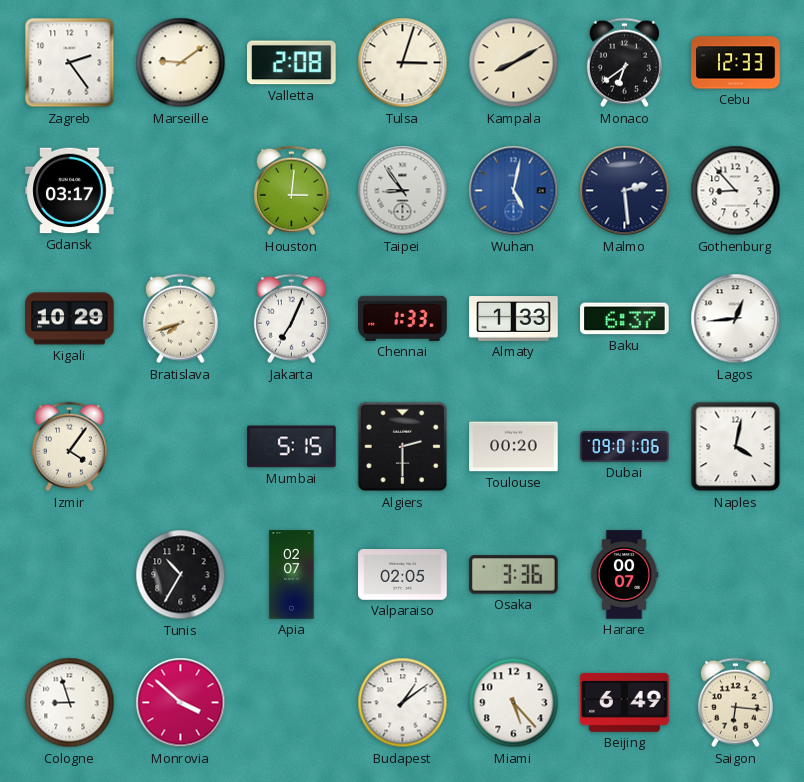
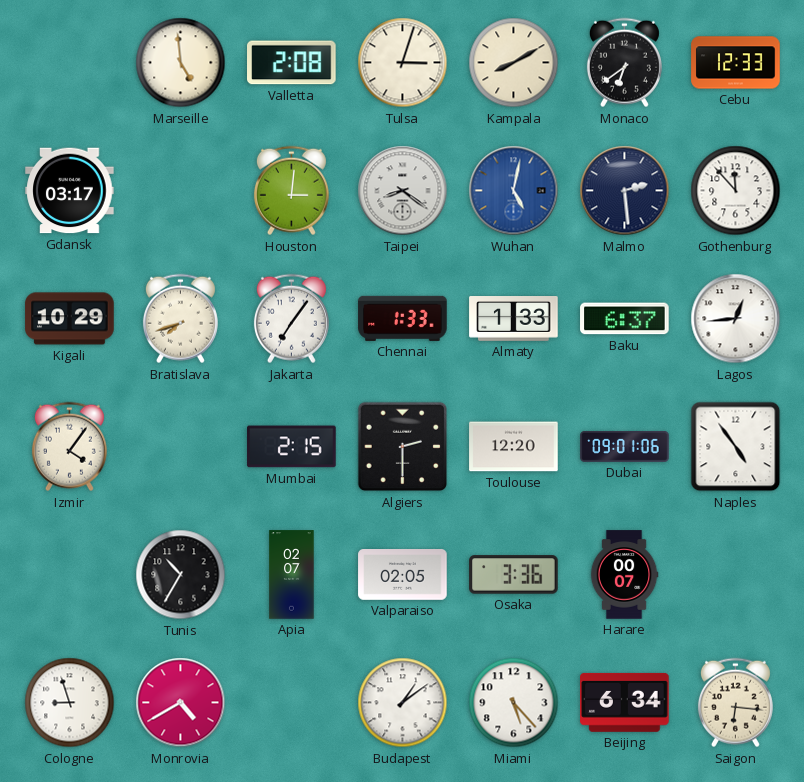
Zagreb: 2:24 -> none
Marseille: 9:09 -> 4:59
Taipei: 8:54 -> 8:21
Gothenburg: 8:53 -> 11:53
Jakarta: 7:04 -> 7:06
Mumbai: 5:15 -> 2:15
Toulouse: 00:20 -> 12:20
Naples: 4:02 -> 4:54
Monrovia: 3:52 -> 4:40
Beijing: 6:49 -> 6:34
